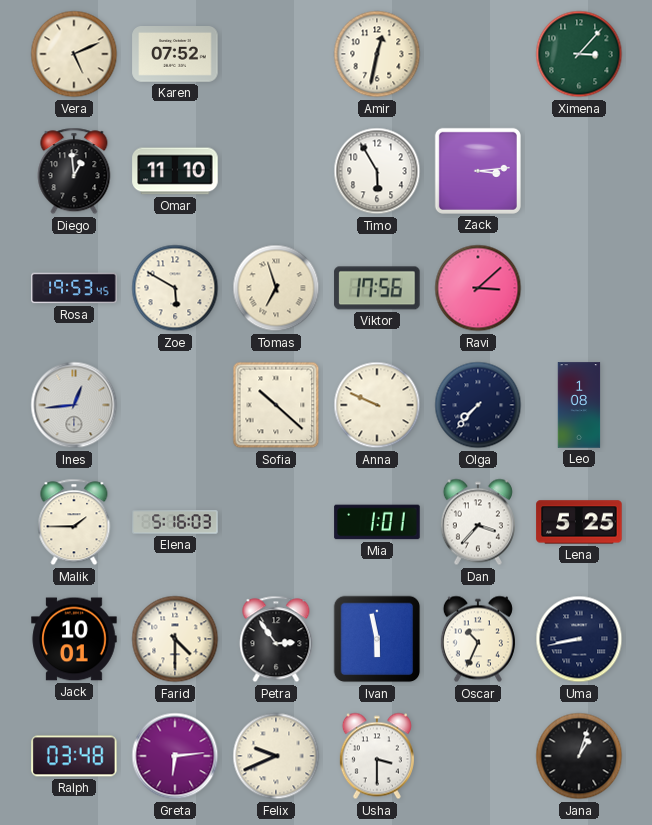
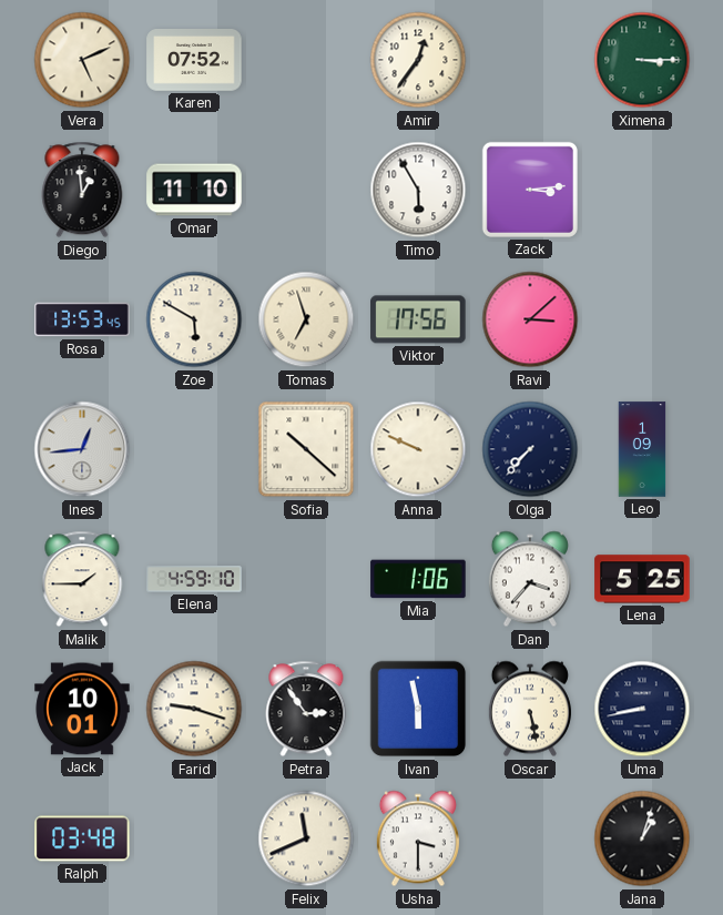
Amir: 12:32 -> 12:36
Ximena: 3:07 -> 3:15
Rosa: 19:53 -> 13:53
Leo: 1:08 -> 1:09
Elena: 5:16 -> 4:59
Mia: 1:01 -> 1:06
Farid: 4:30 -> 9:18
Oscar: 10:34 -> 5:28
Greta: 6:14 -> none
Felix: 9:41 -> 11:41
